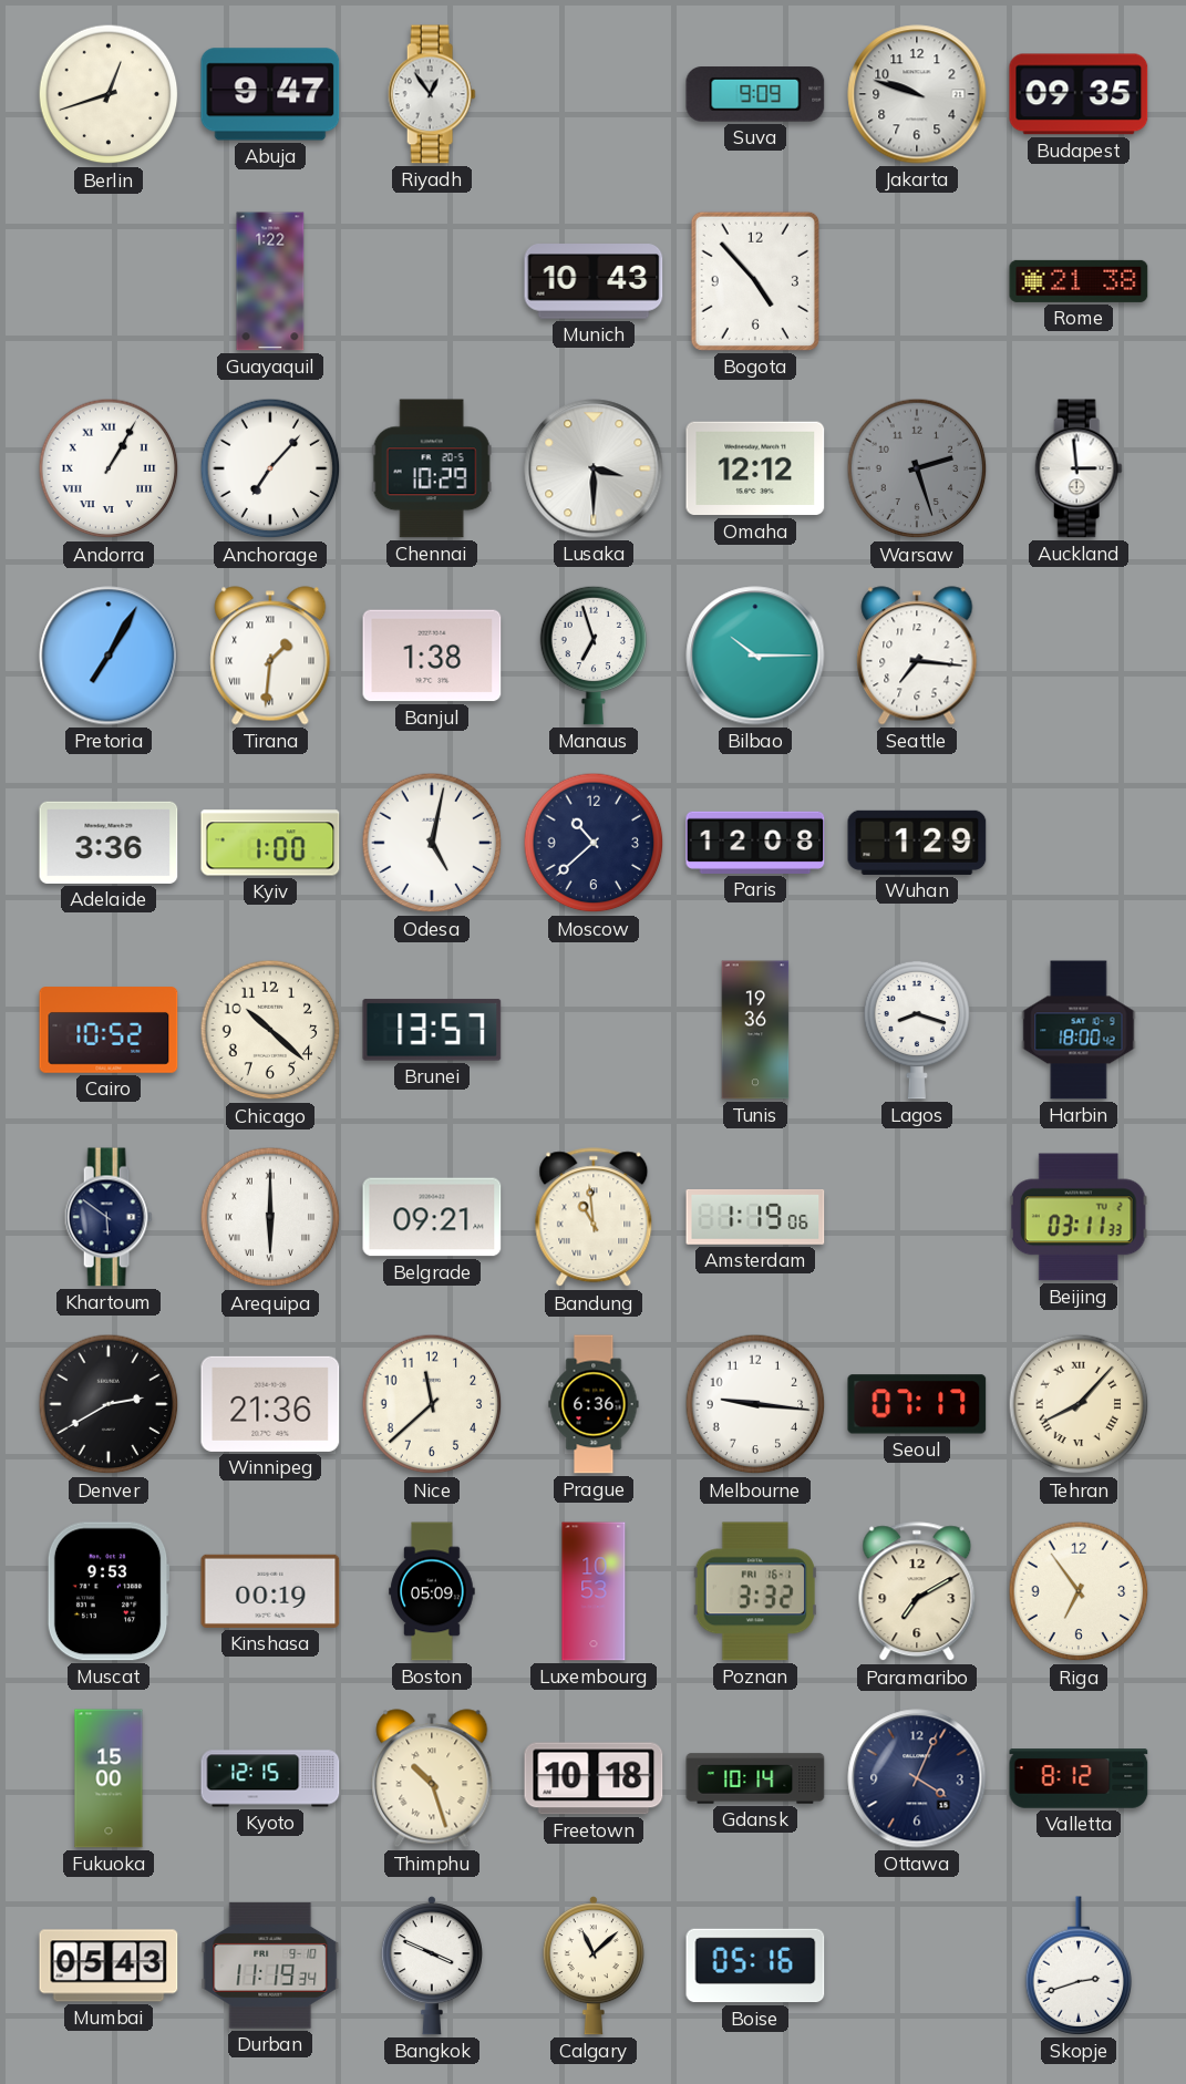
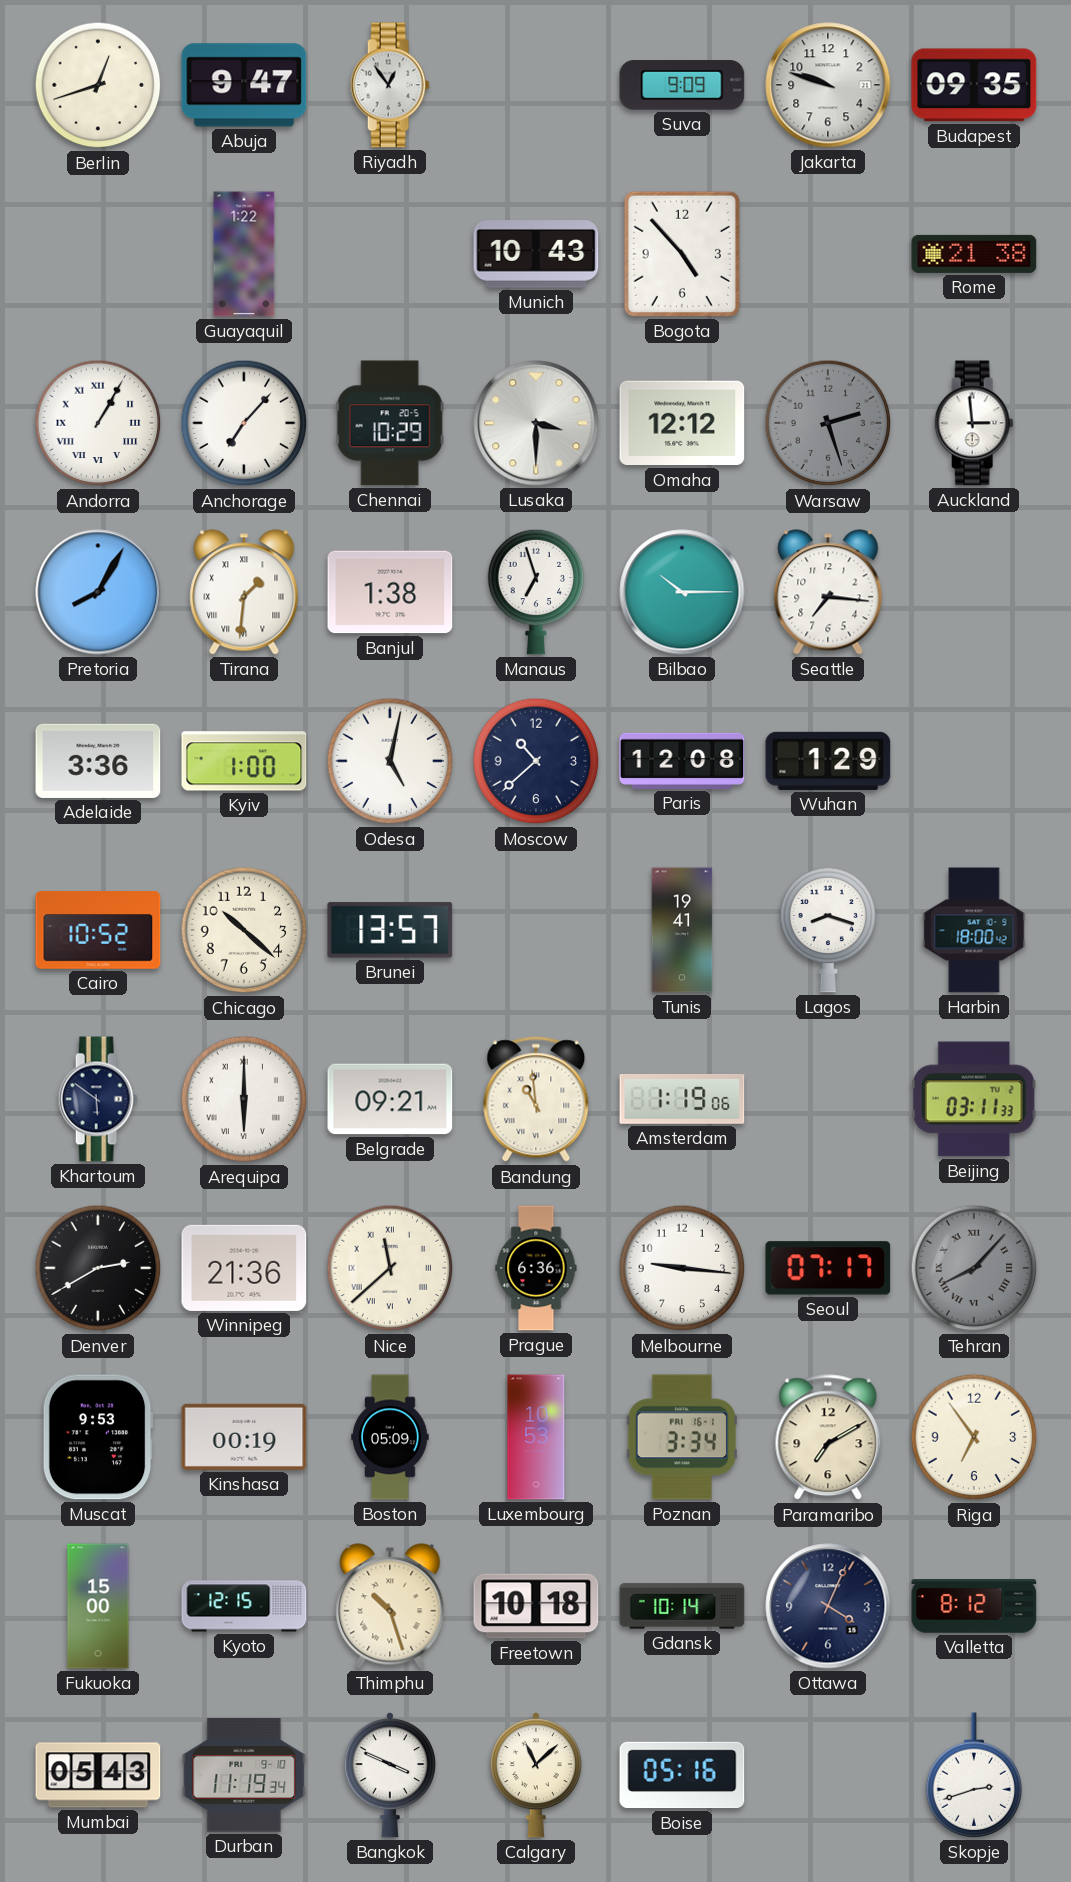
Pretoria: 7:05 -> 8:05
Tunis: 19:36 -> 19:41
Nice numerals: Arabic -> Roman
Tehran dial: cream -> grey
Poznan: 3:32 -> 3:34
